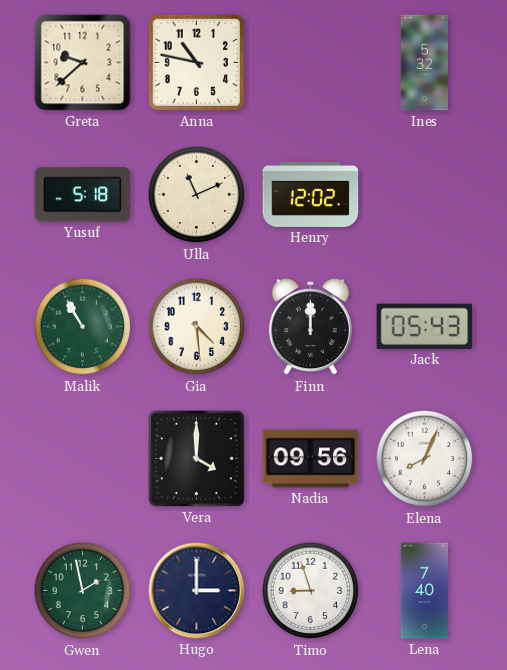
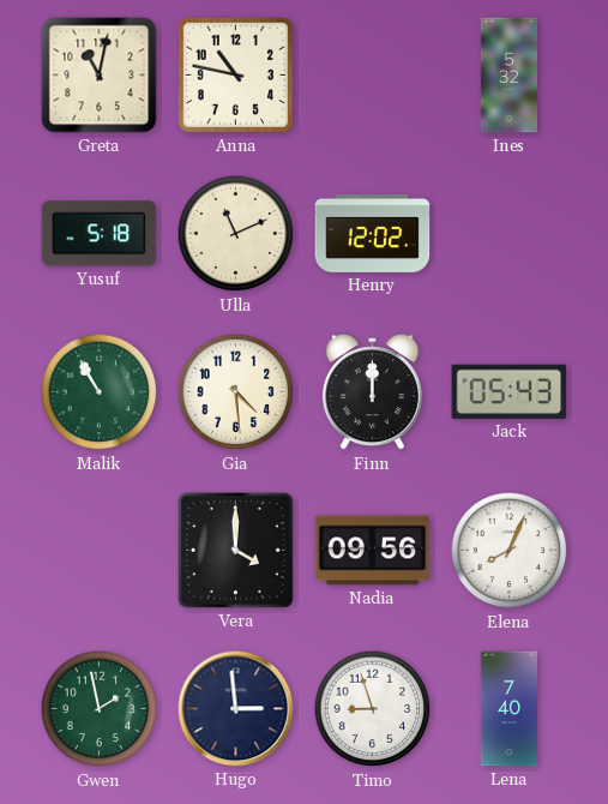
Greta: 9:38 -> 11:02
Hugo: 3:00 -> 2:59
